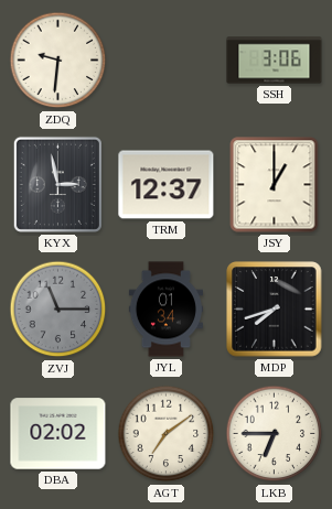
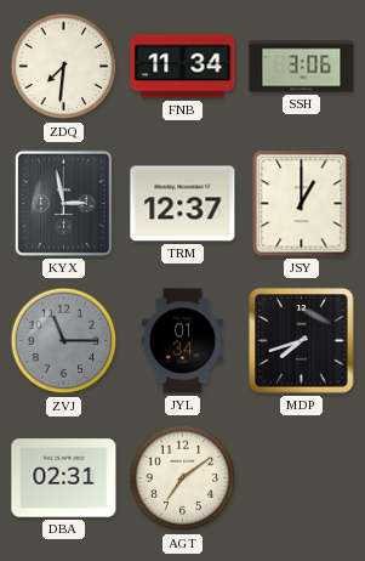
ZDQ: 9:31 -> 7:31
FNB: none -> 11:34
DBA: 02:02 -> 02:31
LKB: 6:45 -> none
